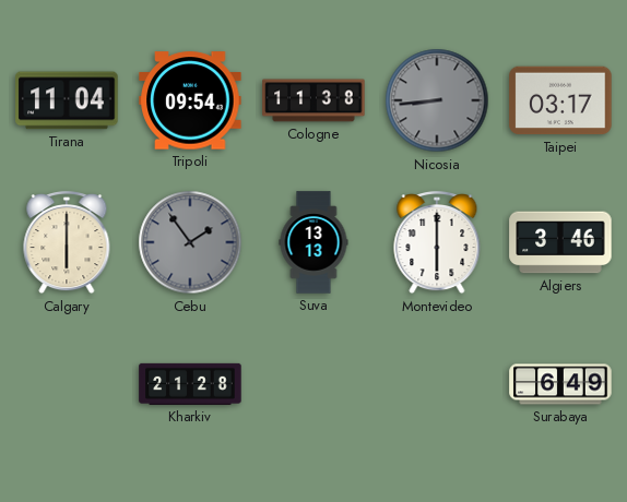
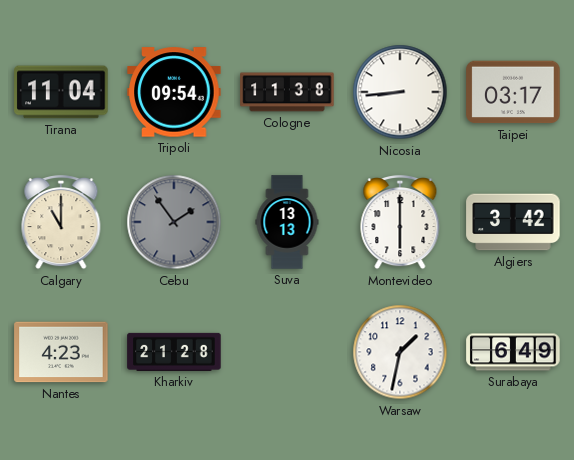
Nicosia dial: grey -> white
Calgary: 6:00 -> 11:00
Algiers: 3:46 -> 3:42
Nantes: none -> 4:23
Warsaw: none -> 1:32
